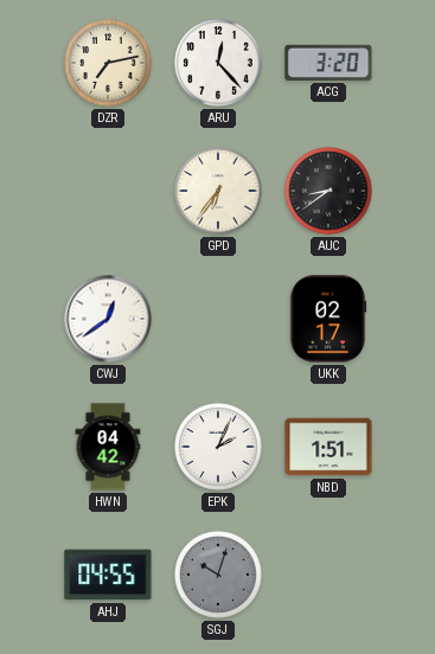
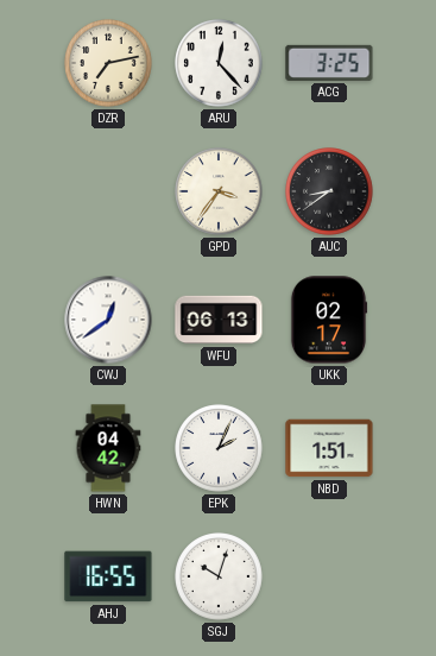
ACG: 3:20 -> 3:25
GPD: 6:36 -> 3:36
WFU: none -> 06:13
AHJ: 04:55 -> 16:55
SGJ dial: grey -> white
